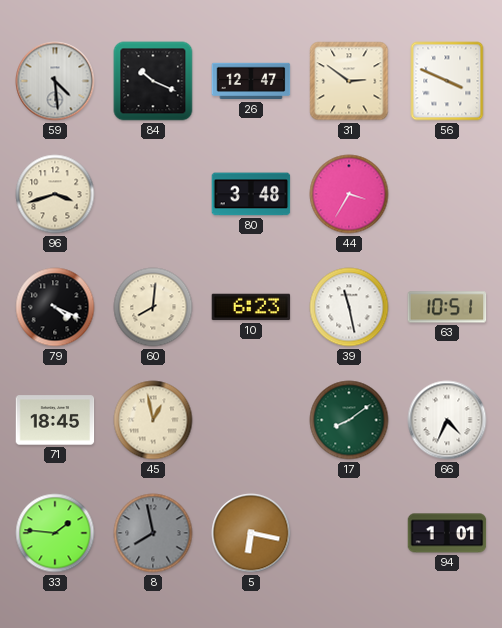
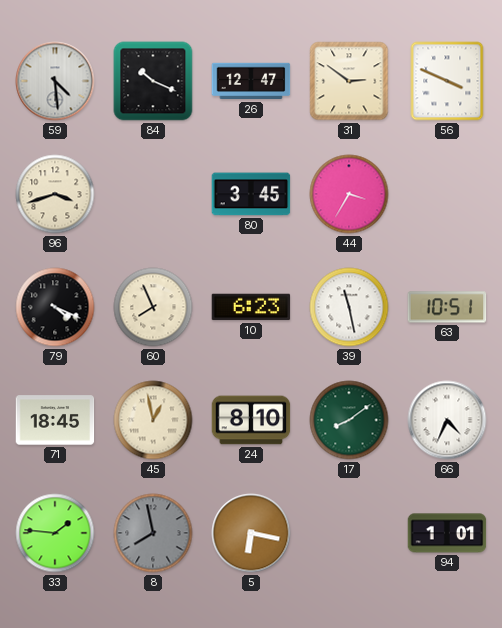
80: 3:48 -> 3:45
60: 8:01 -> 7:56
24: none -> 8:10
